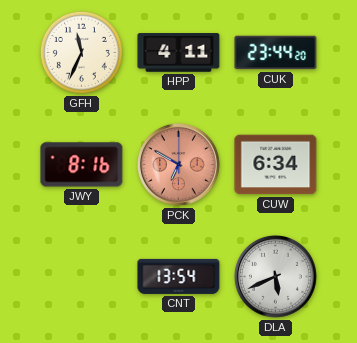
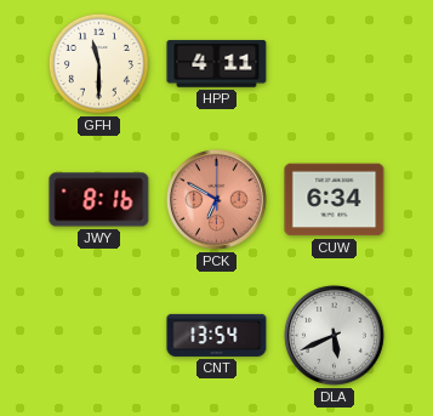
GFH: 11:34 -> 11:30
CUK: 23:44 -> none
